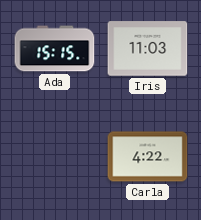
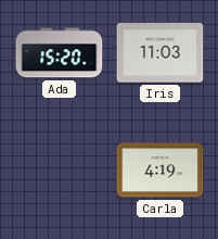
Ada: 15:15 -> 15:20
Carla: 4:22 -> 4:19
